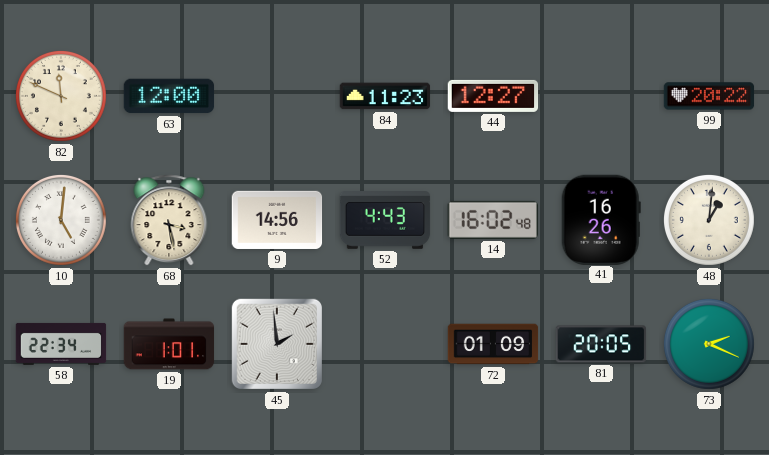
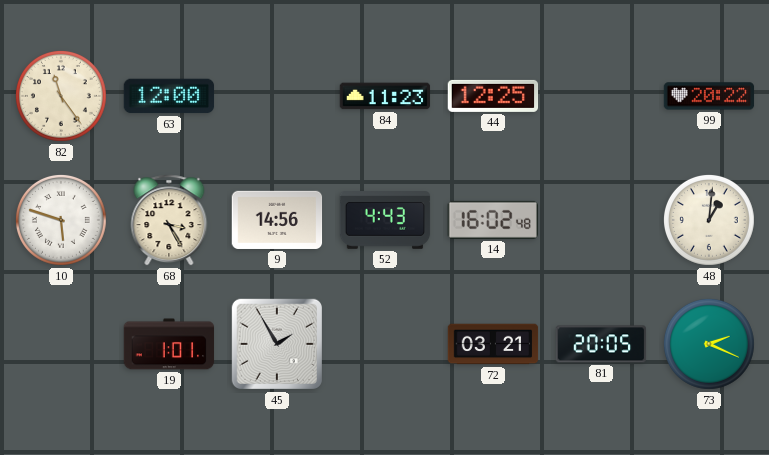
82: 11:49 -> 11:24
44: 12:27 -> 12:25
10: 5:01 -> 5:48
68: 3:28 -> 3:25
41: 16:26 -> none
58: 22:34 -> none
45: 1:59 -> 1:55
72: 01:09 -> 03:21
